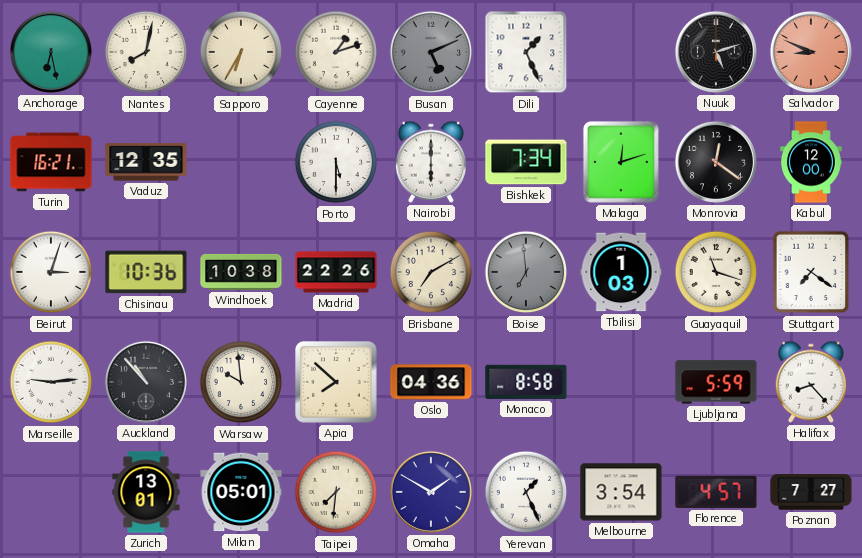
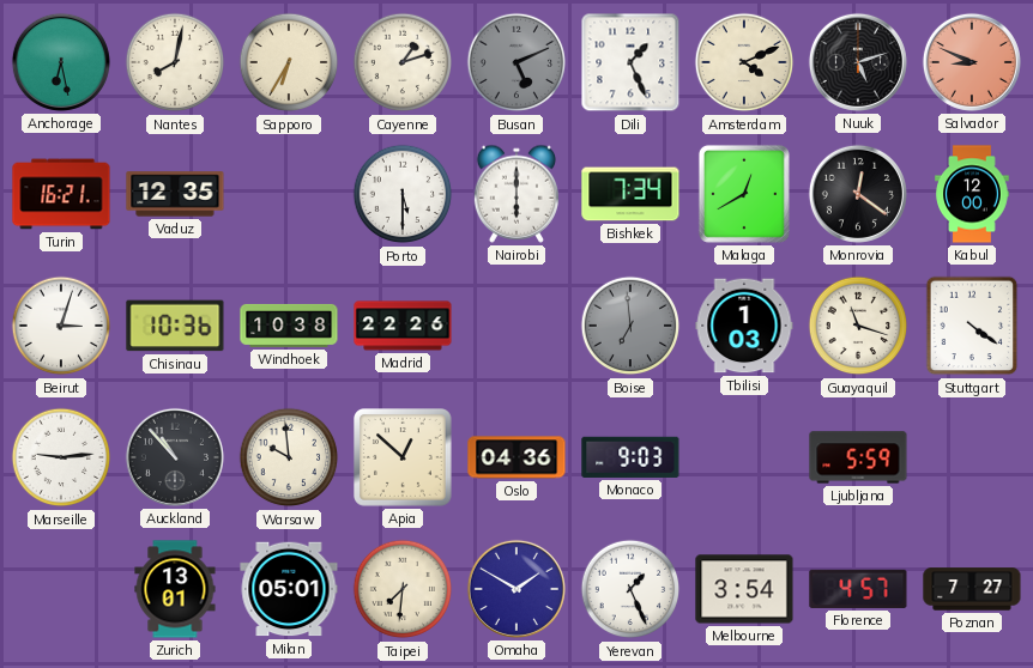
Amsterdam: none -> 4:11
Malaga: 12:12 -> 12:40
Brisbane: 7:10 -> none
Stuttgart: 7:21 -> 4:21
Apia: 7:52 -> 12:52
Monaco: 8:58 -> 9:03
Halifax: 8:23 -> none
